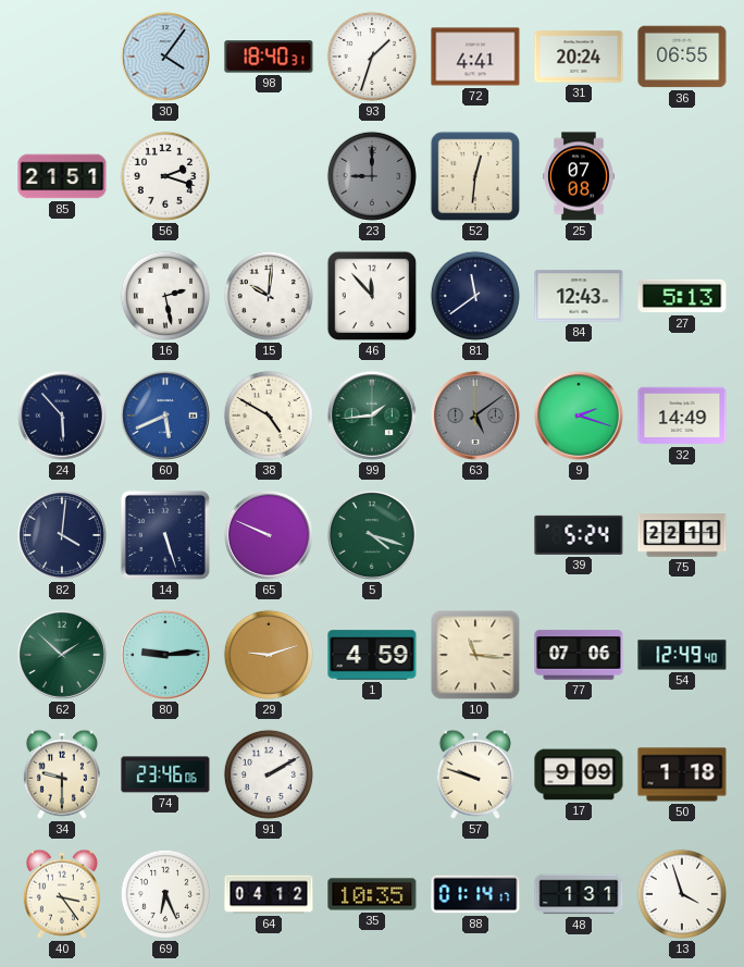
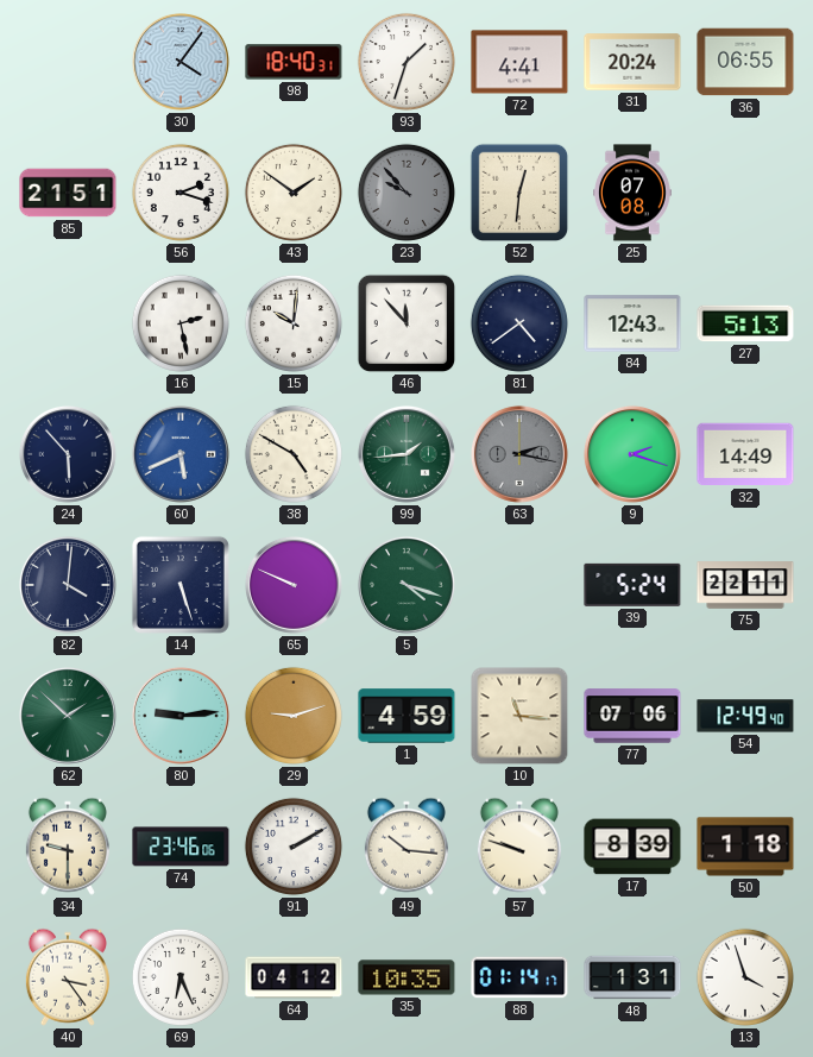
43: none -> 1:51
23: 9:00 -> 9:53
81: 11:39 -> 4:39
63: 5:09 -> 2:17
49: none -> 10:16
17: 9:09 -> 8:39
